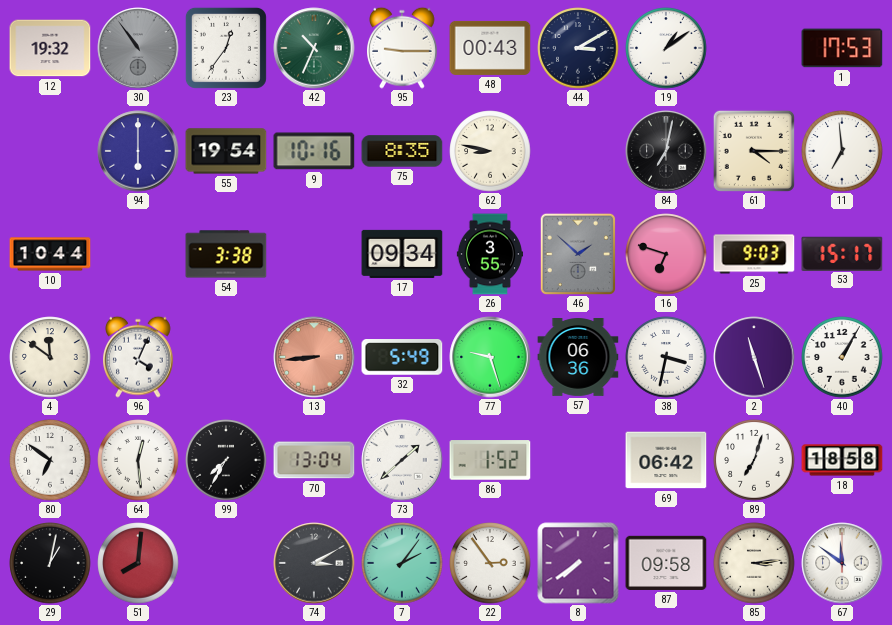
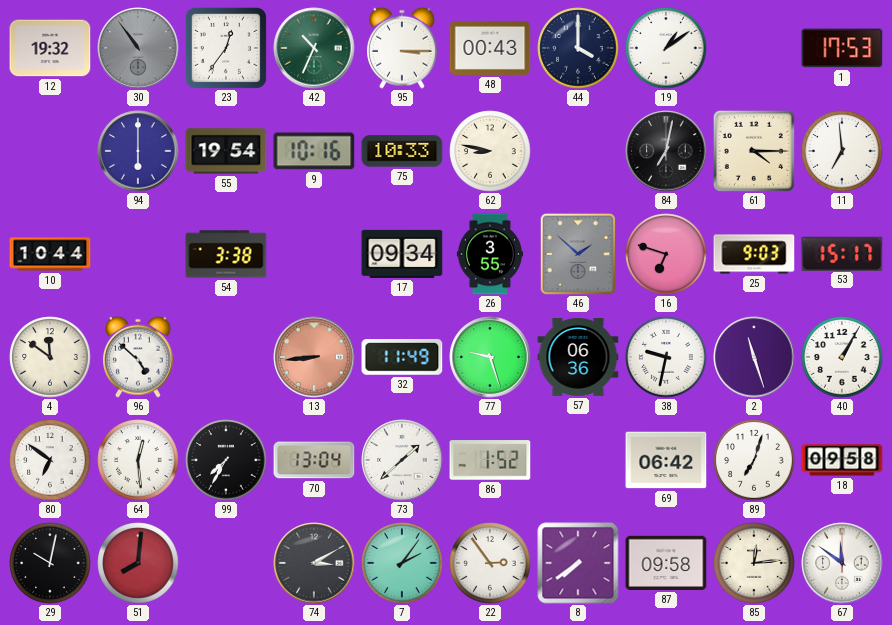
95: 9:15 -> 3:15
44: 3:10 -> 4:00
75: 8:35 -> 10:33
96: 4:04 -> 4:52
32: 5:49 -> 11:49
38: 3:32 -> 9:32
18: 18:58 -> 09:58
29: 1:02 -> 10:02
85: 3:14 -> 12:14
